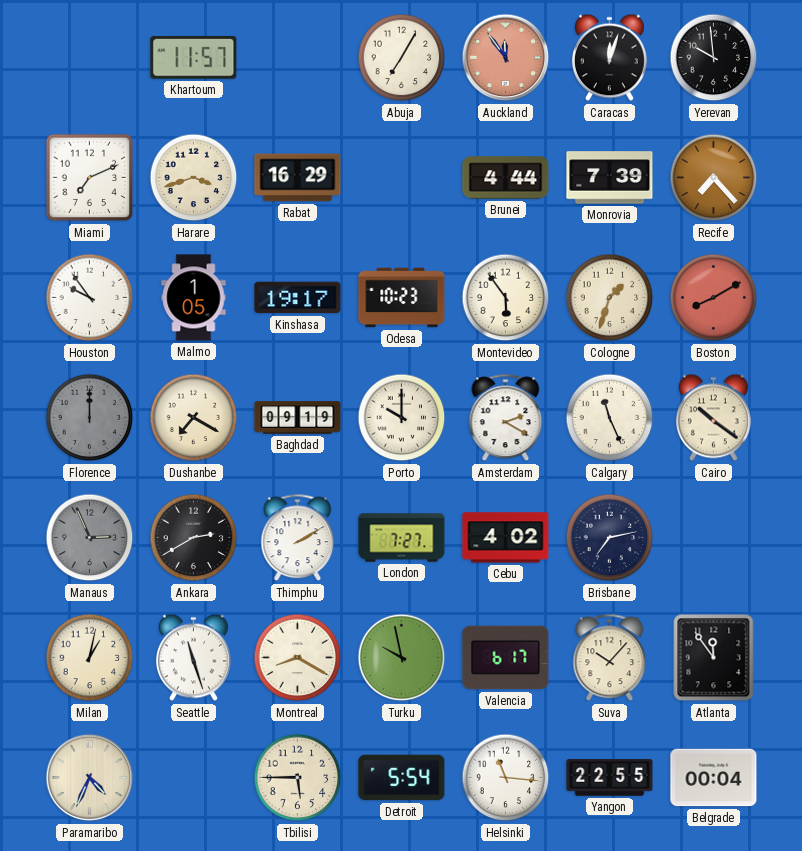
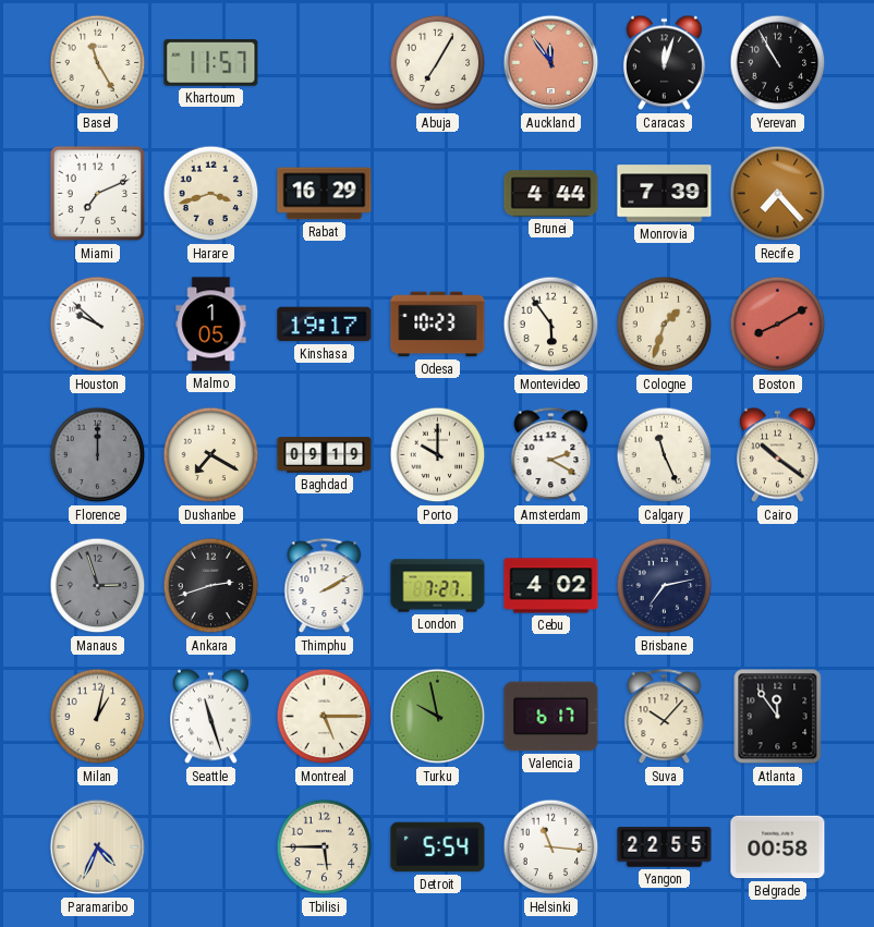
Basel: none -> 11:25
Yerevan: 9:59 -> 10:55
Houston: 9:54 -> 9:52
Manaus: 2:56 -> 2:57
Ankara: 2:40 -> 2:42
Montreal: 8:20 -> 5:15
Belgrade: 00:04 -> 00:58
